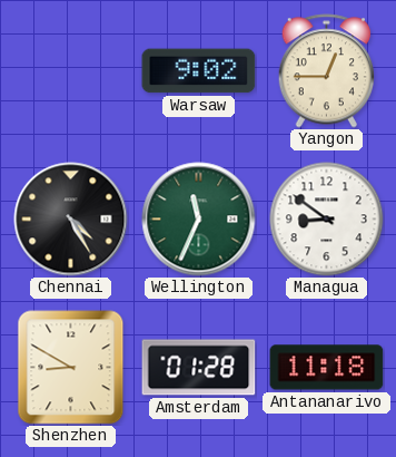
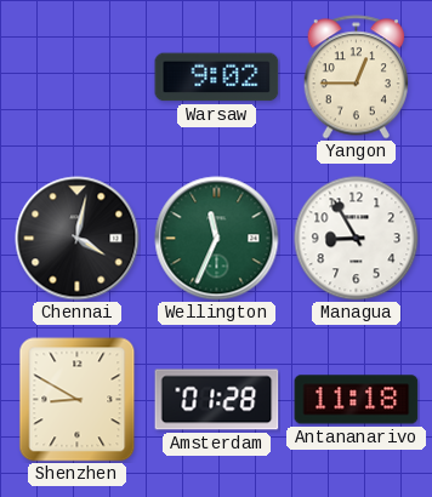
Chennai: 4:25 -> 4:02
Managua: 8:51 -> 8:55
